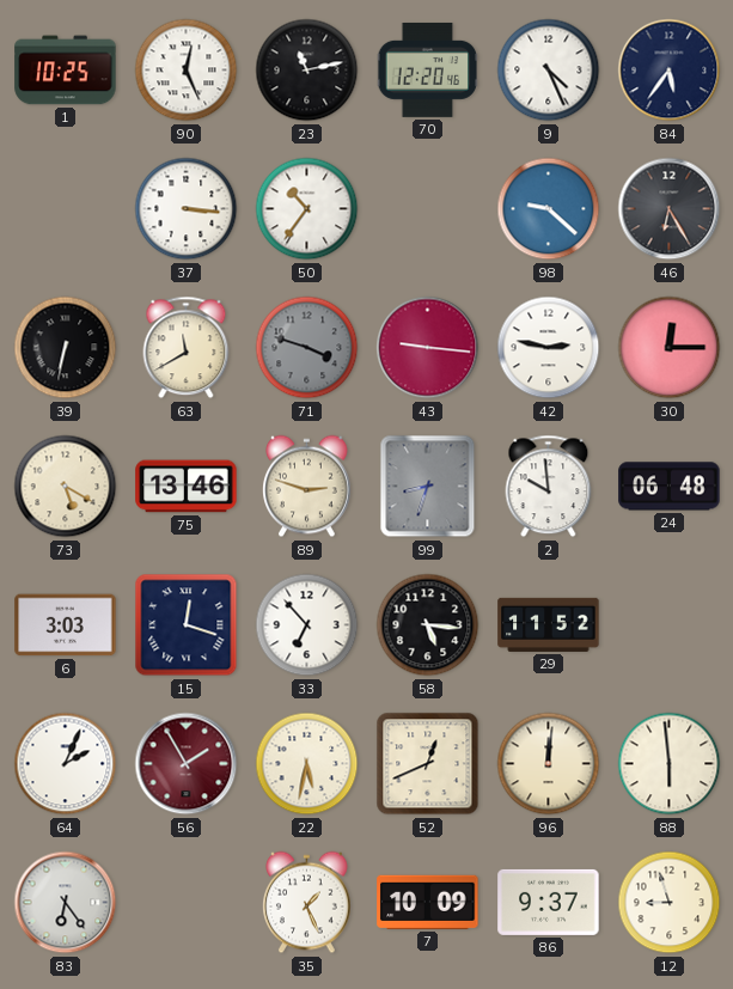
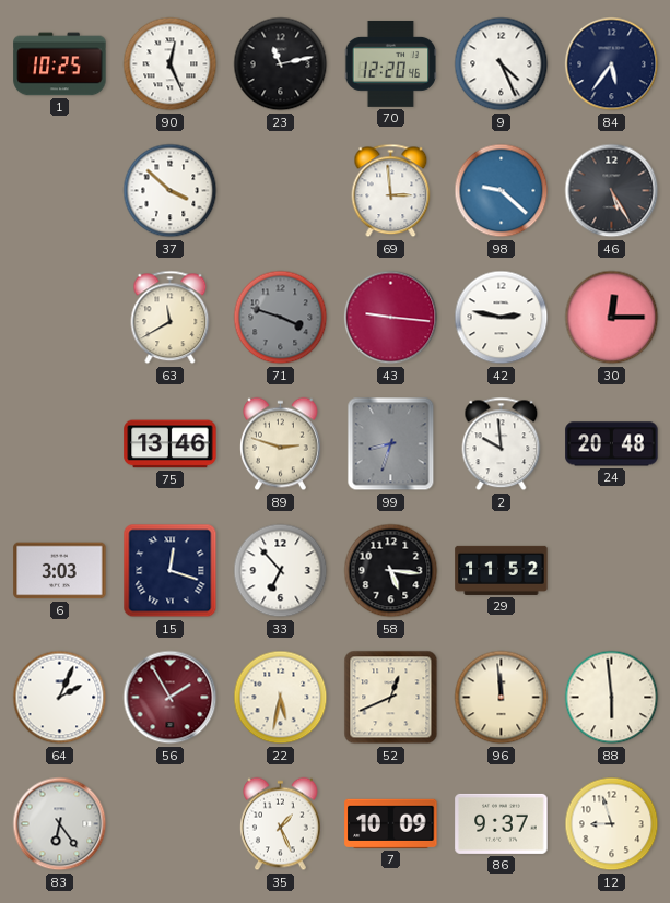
37: 3:16 -> 3:52
50: 10:36 -> none
69: none -> 2:59
46: 6:25 -> 5:25
39: 6:32 -> none
73: 5:20 -> none
24: 06:48 -> 20:48
96: 12:01 -> 11:59
